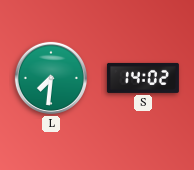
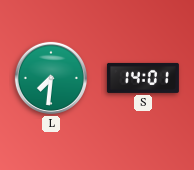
S: 14:02 -> 14:01
